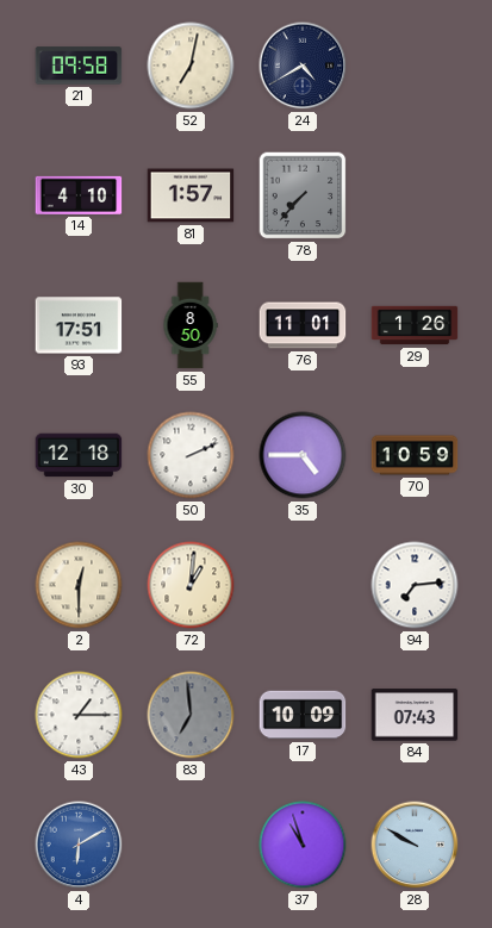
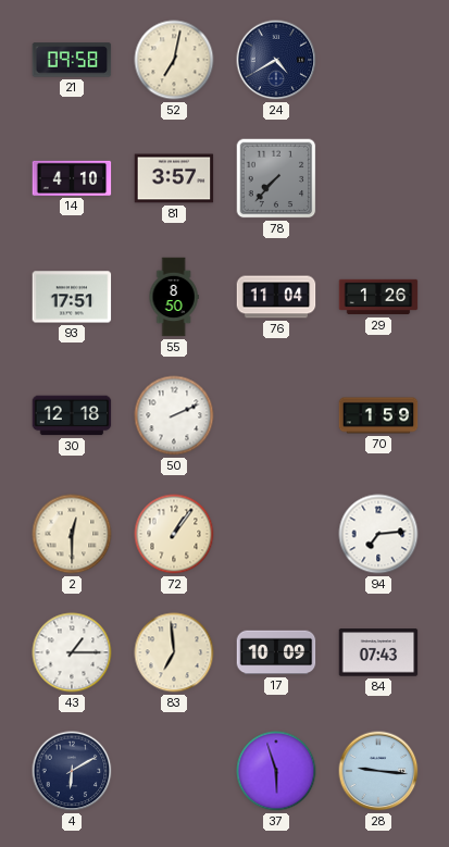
81: 1:57 -> 3:57
76: 11:01 -> 11:04
35: 4:45 -> none
70: 10:59 -> 1:59
72: 1:01 -> 1:06
83 dial: grey -> cream
4 dial: blue -> navy
37: 10:57 -> 5:57
28: 9:50 -> 9:16
